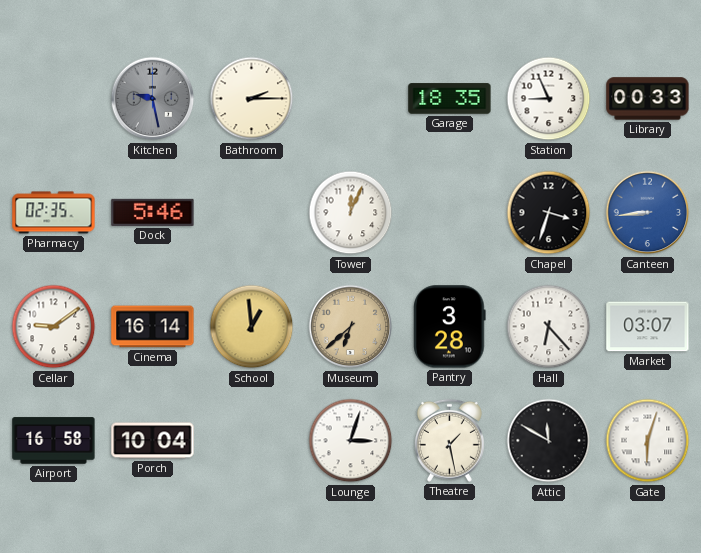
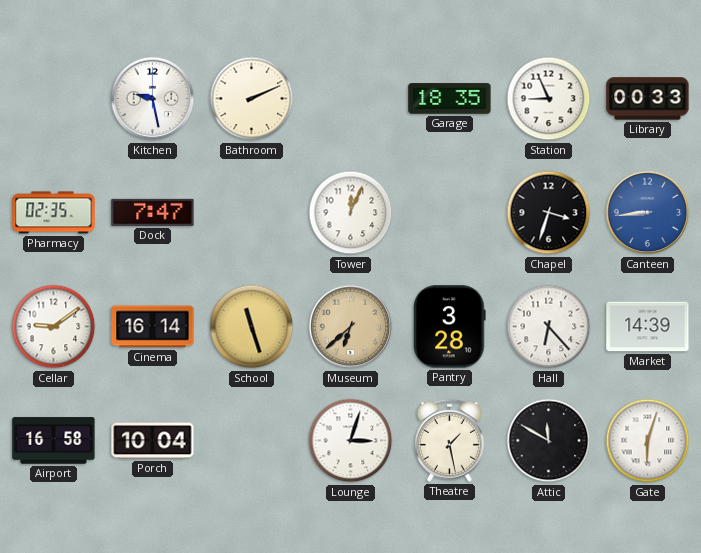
Kitchen dial: grey -> white
Bathroom: 2:15 -> 2:11
Dock: 5:46 -> 7:47
School: 12:59 -> 11:27
Market: 03:07 -> 14:39
